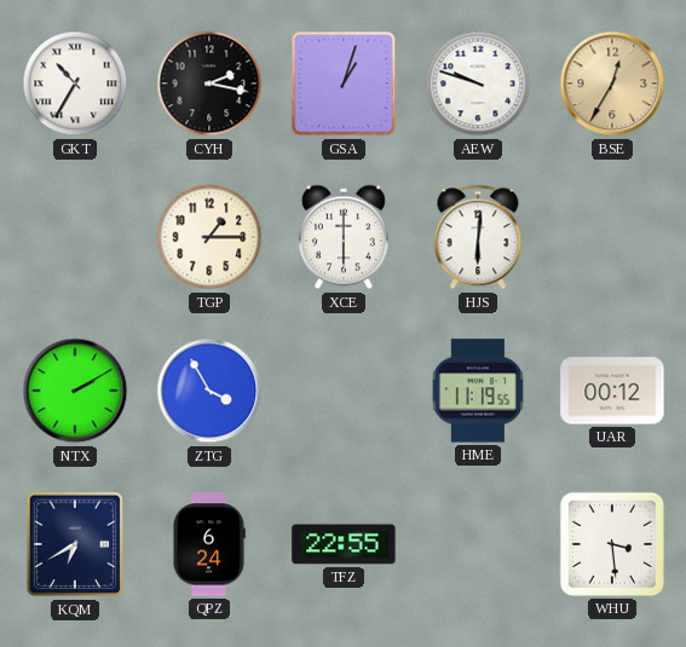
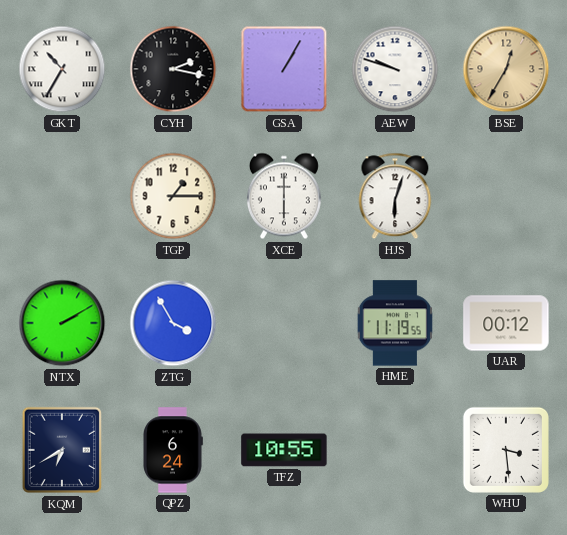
GSA: 1:03 -> 1:05
HJS: 6:01 -> 6:03
TFZ: 22:55 -> 10:55
